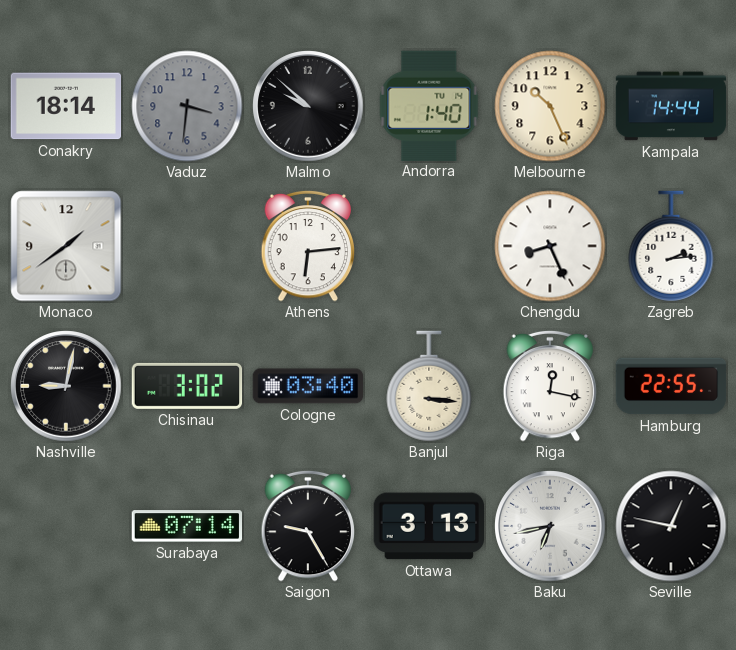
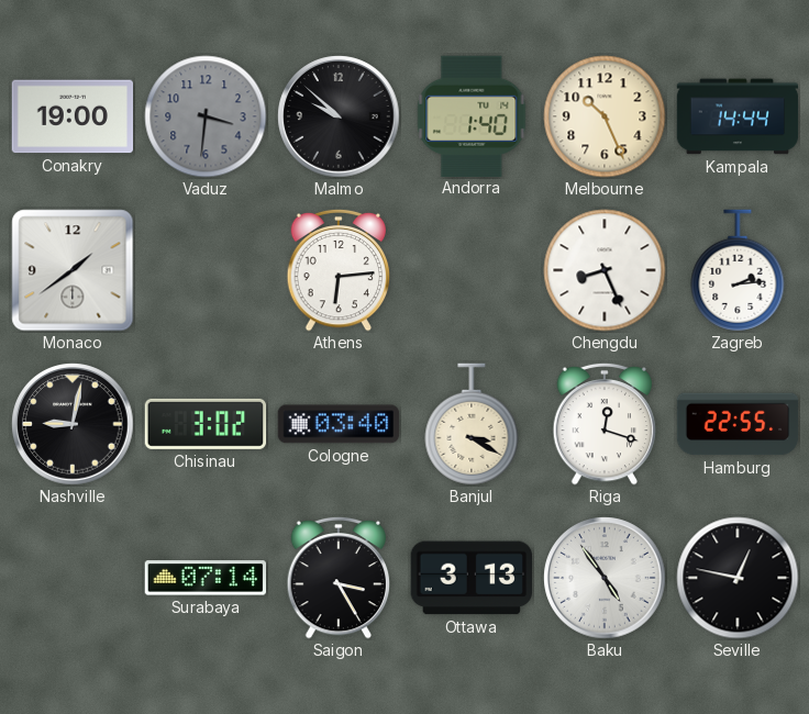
Conakry: 18:14 -> 19:00
Banjul: 3:16 -> 3:20
Riga: 12:17 -> 12:18
Saigon: 9:25 -> 3:25
Baku: 6:43 -> 4:54
